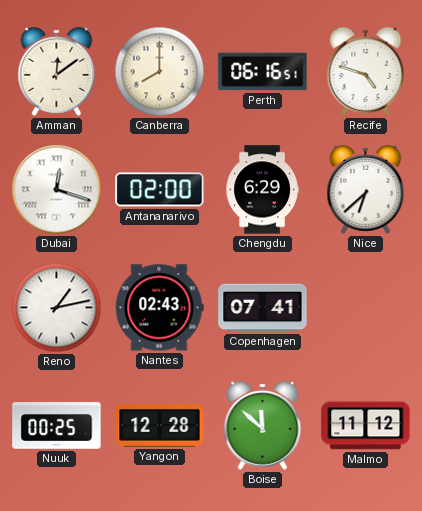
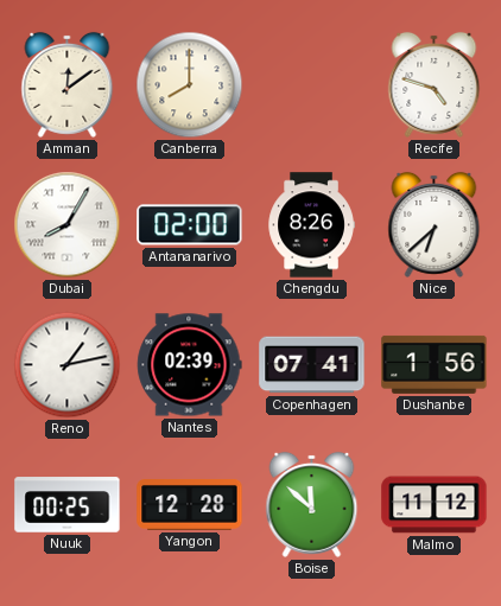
Perth: 06:16 -> none
Dubai: 12:18 -> 8:05
Chengdu: 6:29 -> 8:26
Nantes: 02:43 -> 02:39
Dushanbe: none -> 1:56
